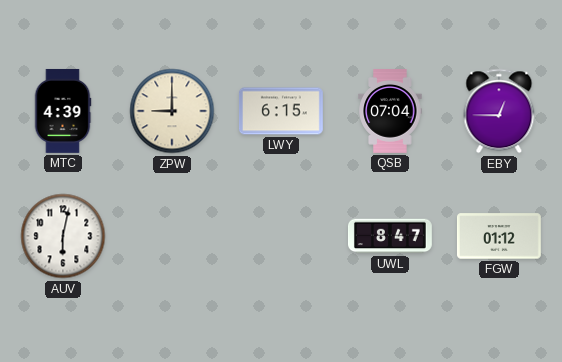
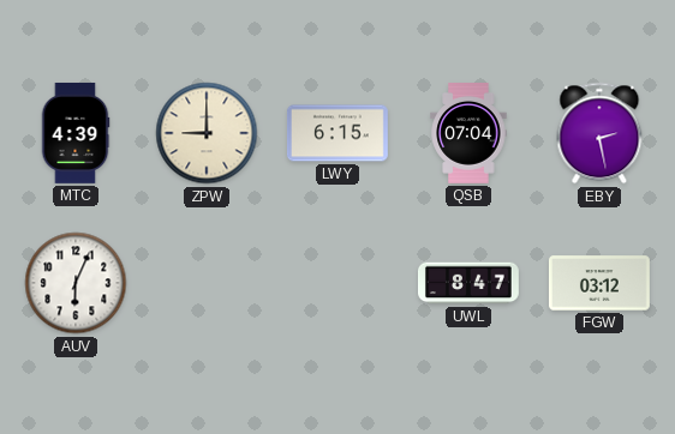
EBY: 12:45 -> 2:28
AUV: 6:02 -> 6:04
FGW: 01:12 -> 03:12
